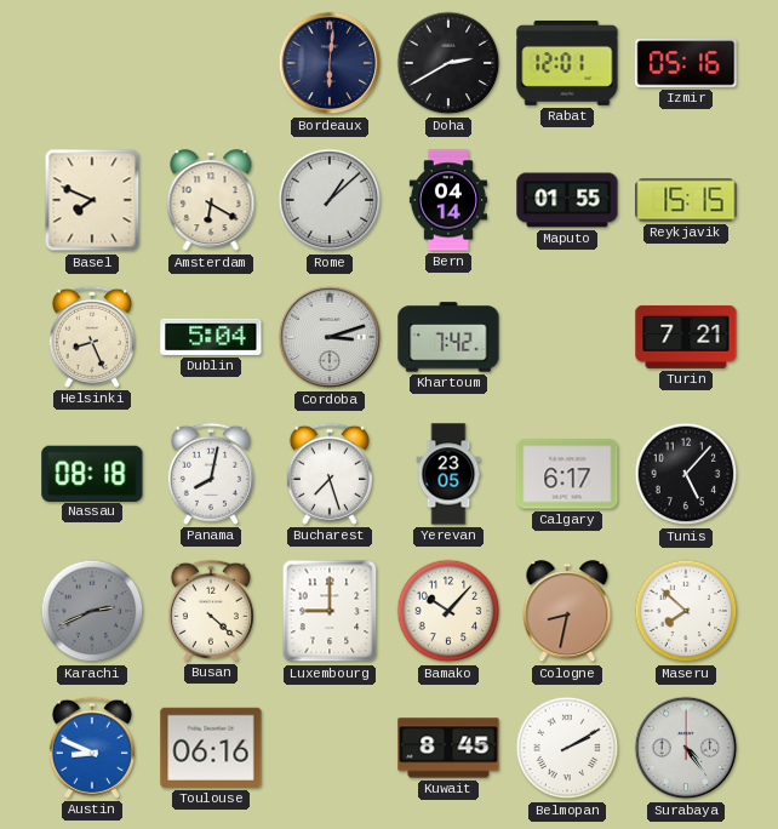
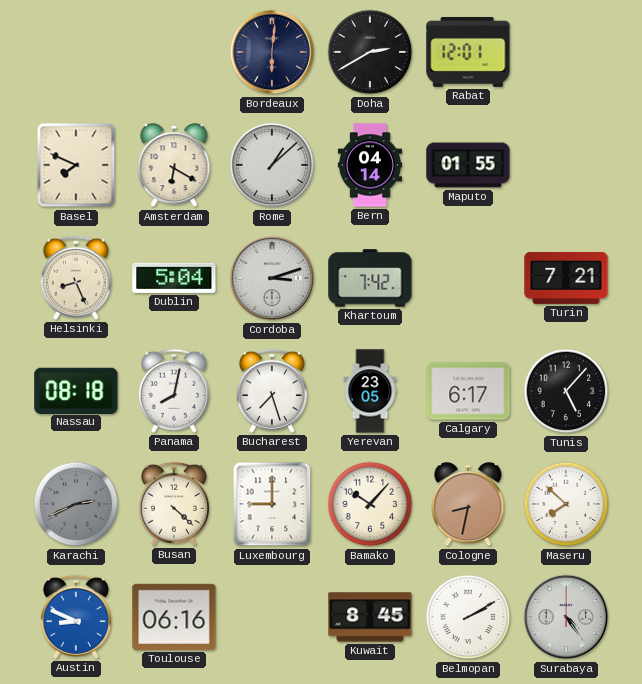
Izmir: 05:16 -> none
Reykjavik: 15:15 -> none
